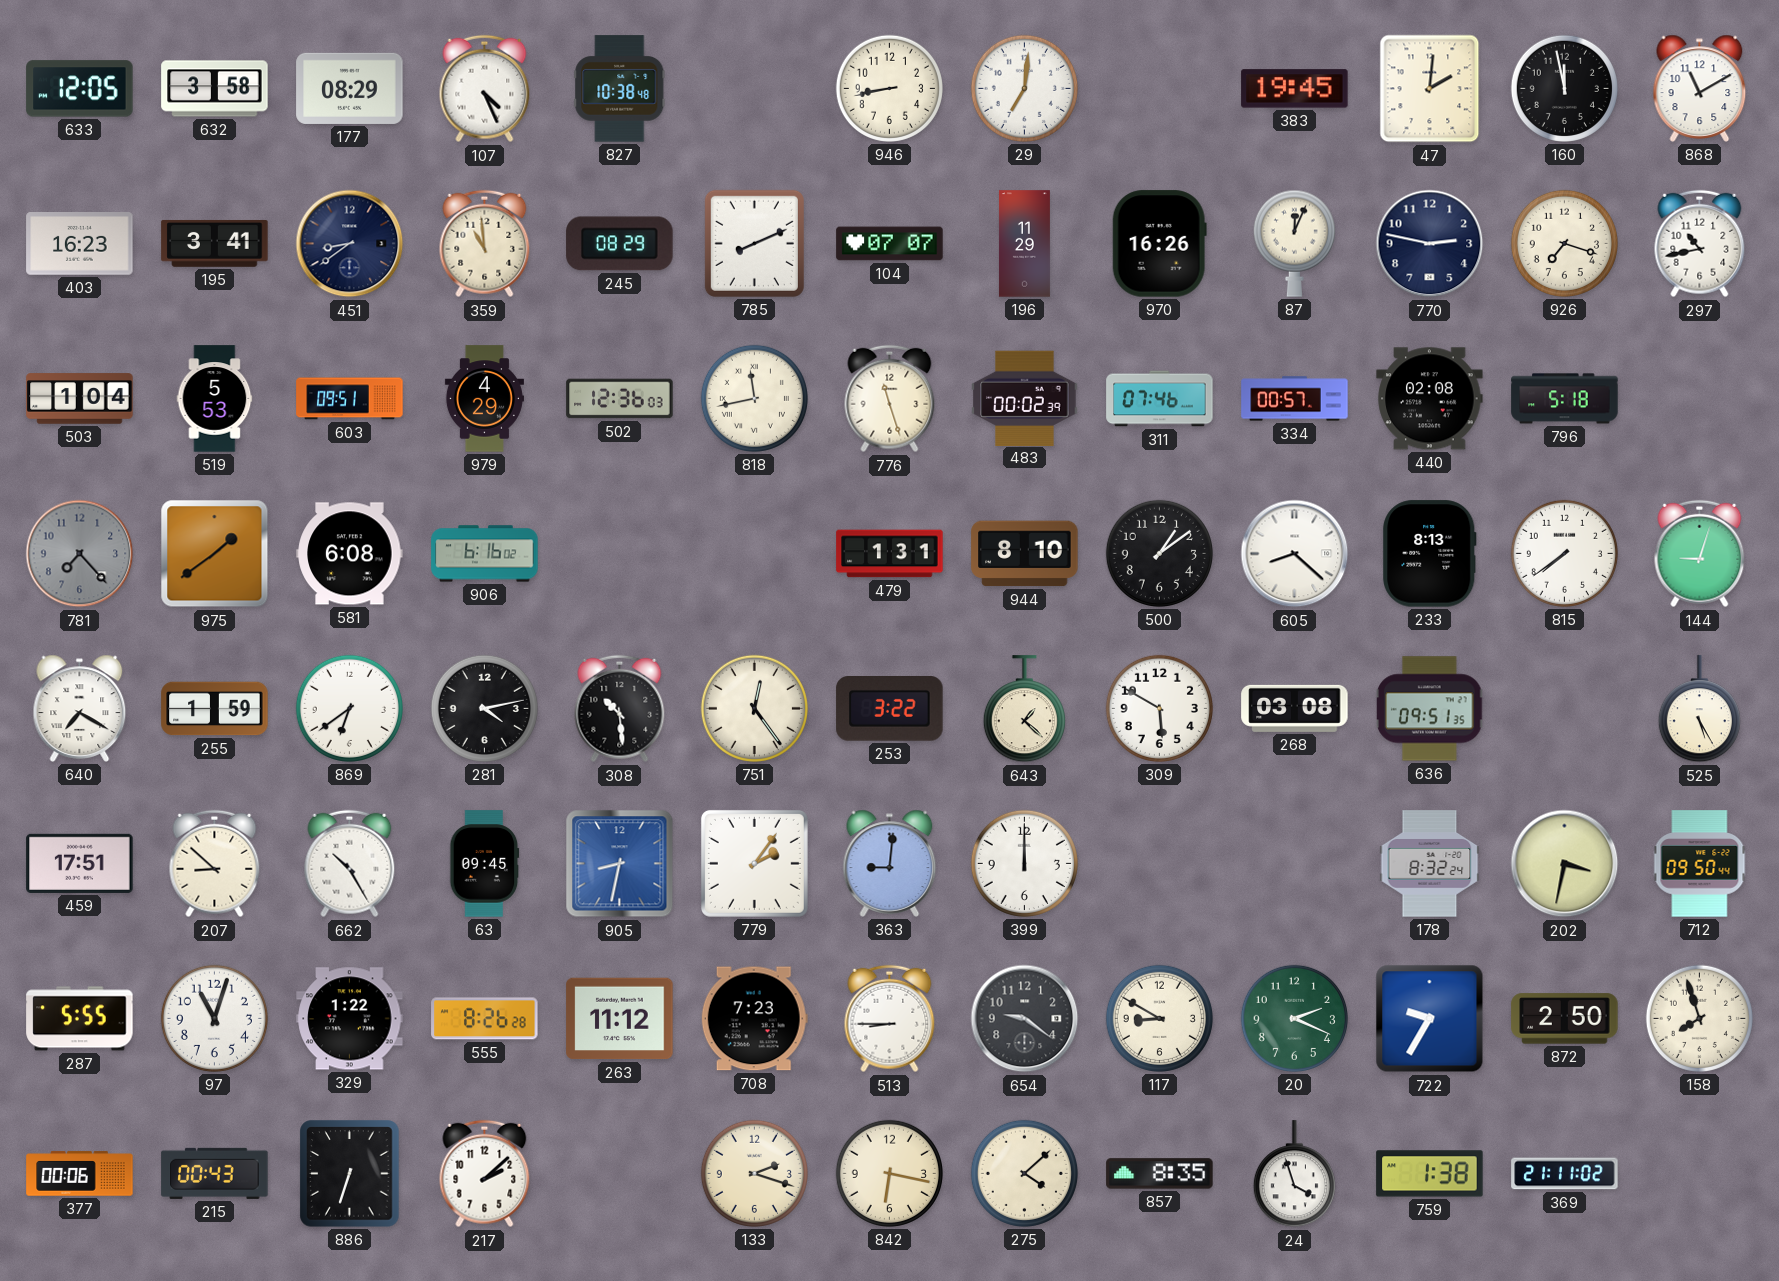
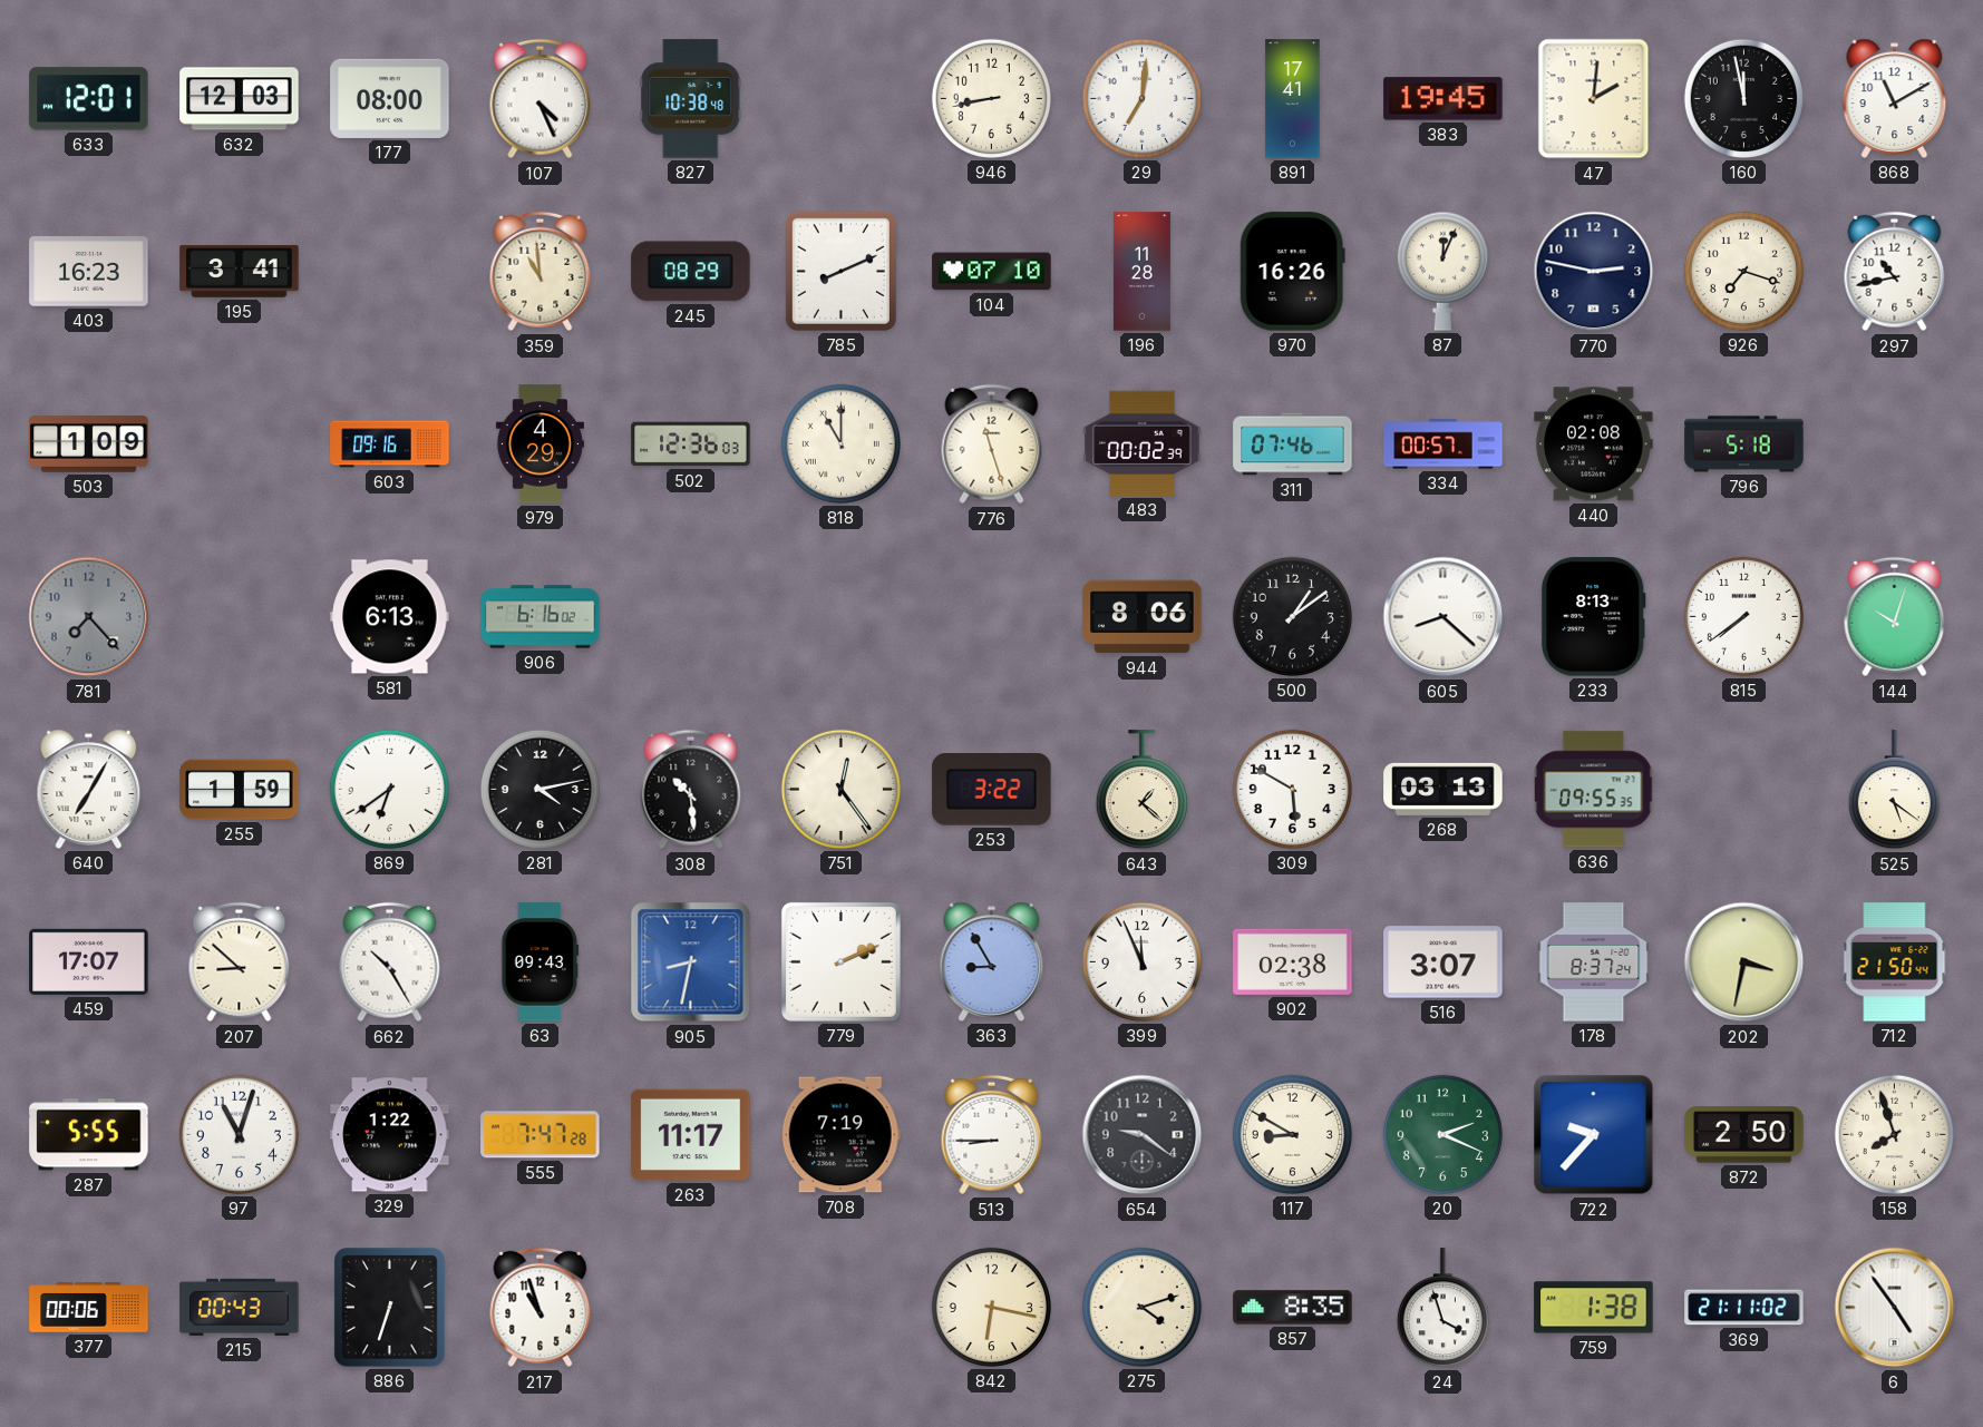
633: 12:05 -> 12:01
632: 3:58 -> 12:03
177: 08:29 -> 08:00
891: none -> 17:41
451: 8:39 -> none
104: 07:07 -> 07:10
196: 11:29 -> 11:28
503: 1:04 -> 1:09
519: 5:53 -> none
603: 09:51 -> 09:16
818: 11:43 -> 11:00
975: 1:39 -> none
581: 6:08 -> 6:13
479: 1:31 -> none
944: 8:10 -> 8:06
144: 9:03 -> 10:03
640: 7:20 -> 7:05
268: 03:08 -> 03:13
636: 09:51 -> 09:55
525: 5:25 -> 5:21
459: 17:51 -> 17:07
63: 09:45 -> 09:43
779: 2:06 -> 2:11
363: 9:01 -> 8:55
399: 12:00 -> 11:56
902: none -> 02:38
516: none -> 3:07
178: 8:32 -> 8:37
712: 09:50 -> 21:50
555: 8:26 -> 7:47
263: 11:12 -> 11:17
708: 7:23 -> 7:19
722: 9:35 -> 9:37
217: 2:08 -> 10:57
133: 2:18 -> none
275: 4:08 -> 4:12
6: none -> 4:54
